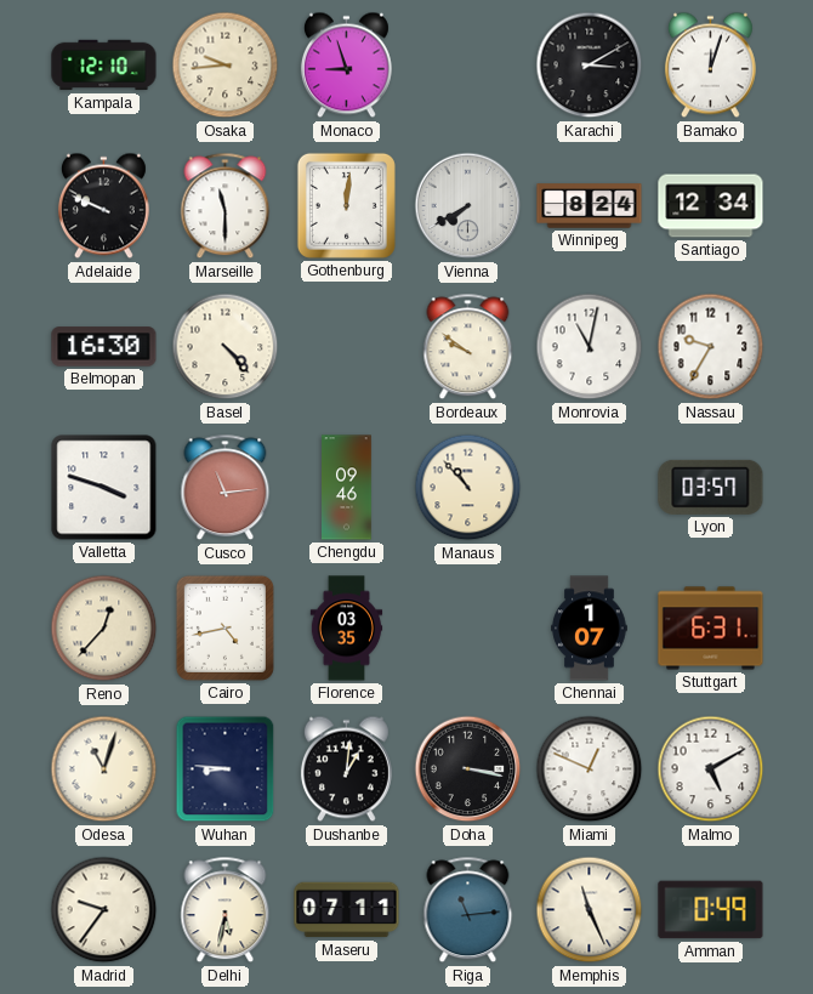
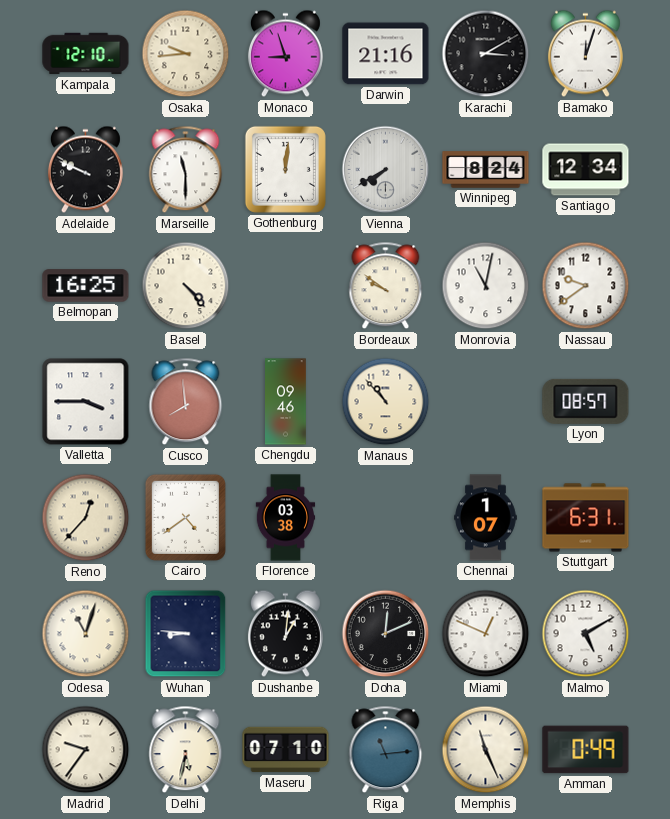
Darwin: none -> 21:16
Belmopan: 16:30 -> 16:25
Nassau: 9:35 -> 9:39
Valletta: 3:48 -> 3:45
Cusco: 11:14 -> 7:59
Lyon: 03:57 -> 08:57
Cairo: 4:43 -> 4:39
Florence: 03:35 -> 03:38
Doha: 3:17 -> 12:11
Maseru: 07:11 -> 07:10
